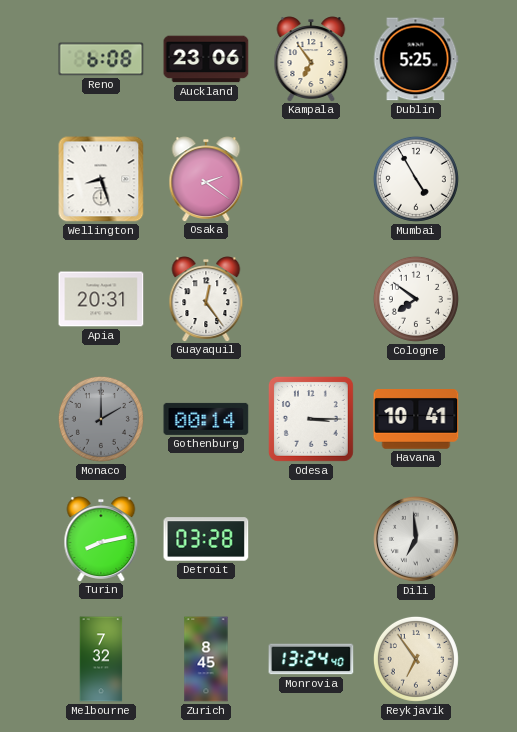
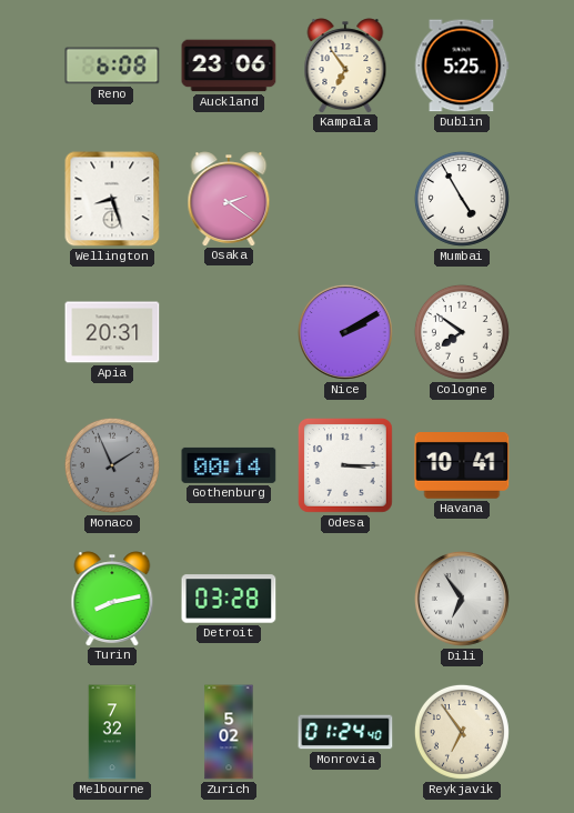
Guayaquil: 12:24 -> none
Nice: none -> 2:10
Monaco: 2:00 -> 1:56
Dili: 6:59 -> 6:54
Zurich: 8:45 -> 5:02
Monrovia: 13:24 -> 01:24
